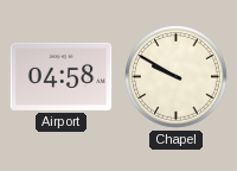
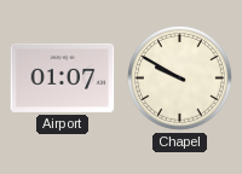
Airport: 04:58 -> 01:07
